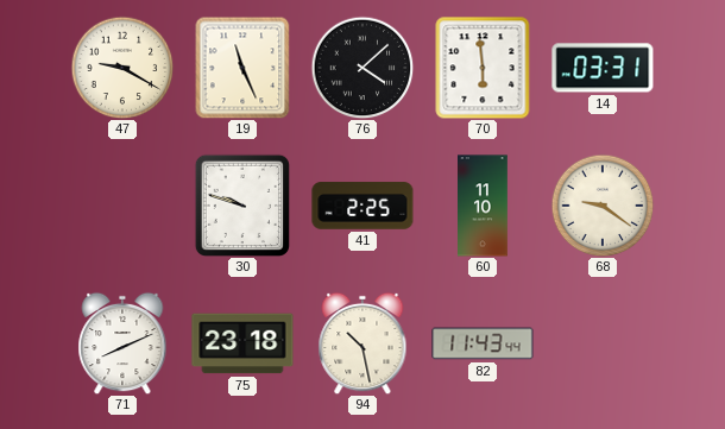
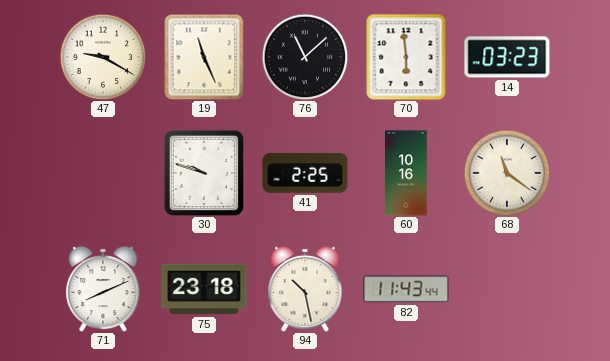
76: 4:08 -> 11:08
14: 03:31 -> 03:23
60: 11:10 -> 10:16
68: 9:21 -> 11:21
